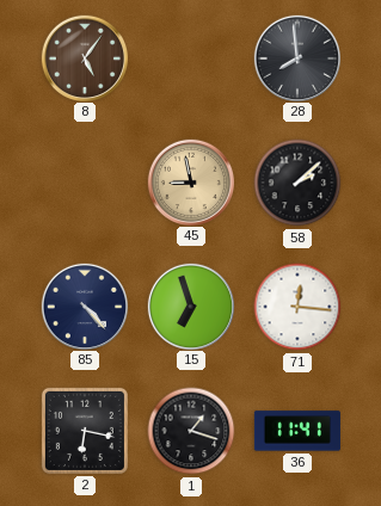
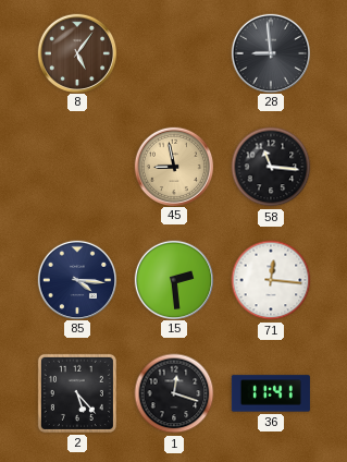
28: 7:59 -> 8:59
58: 2:08 -> 11:16
85: 4:23 -> 4:16
15: 6:57 -> 2:29
2: 6:17 -> 5:23
1: 1:18 -> 12:18
